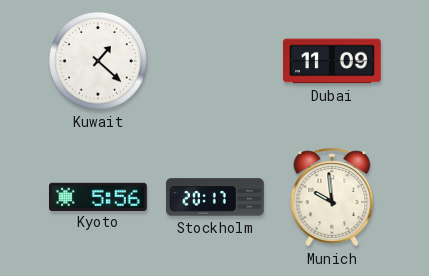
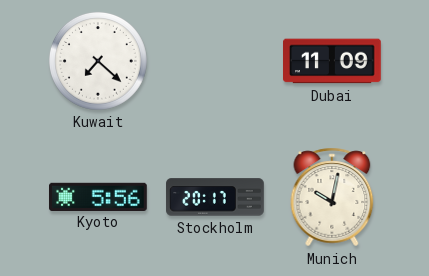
Kuwait: 1:22 -> 7:22
Munich: 9:59 -> 10:02
